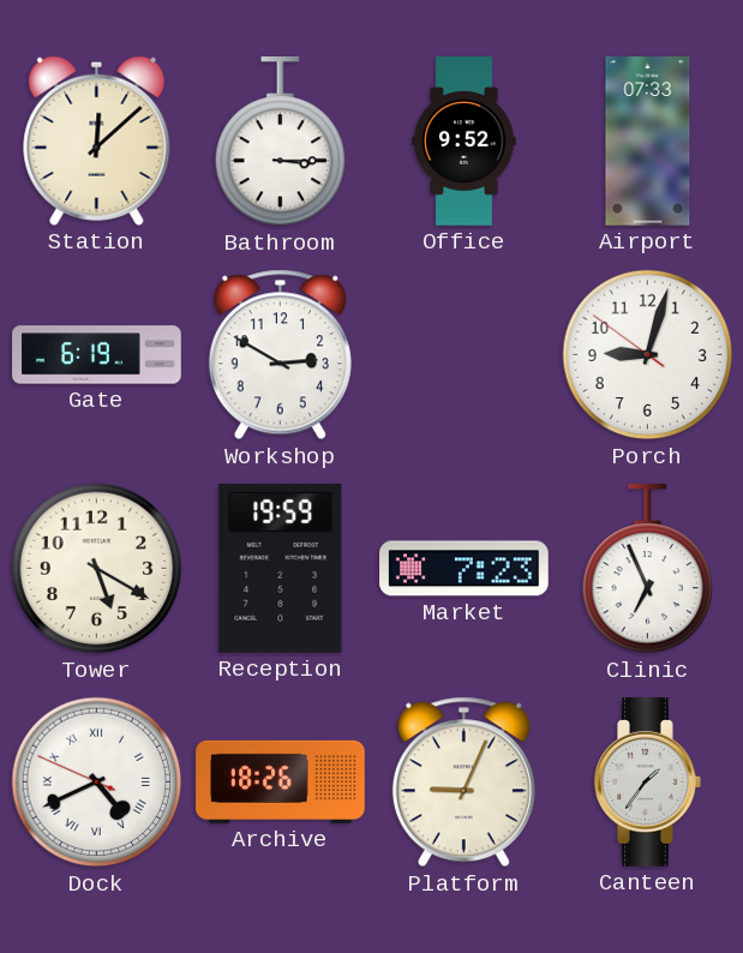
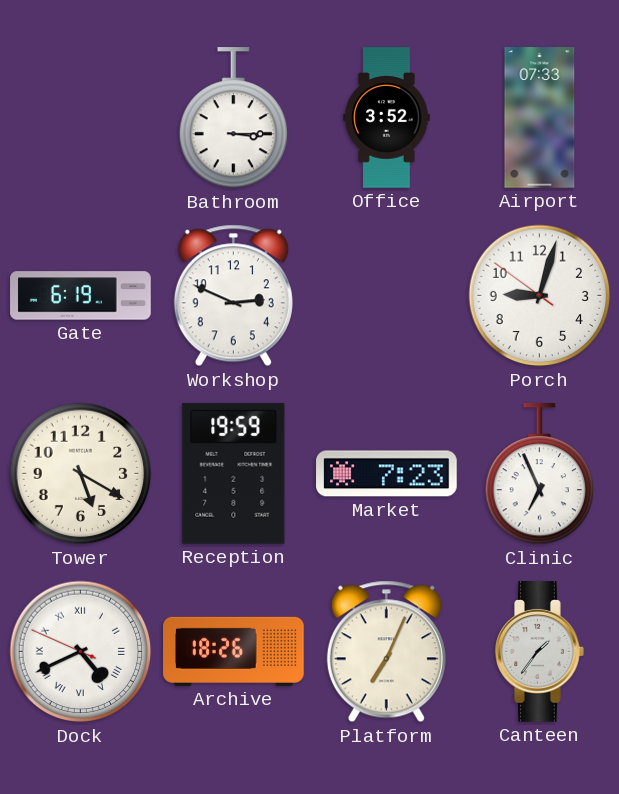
Station: 12:08 -> none
Office: 9:52 -> 3:52
Workshop: 2:50 -> 2:49
Platform: 9:04 -> 7:04
